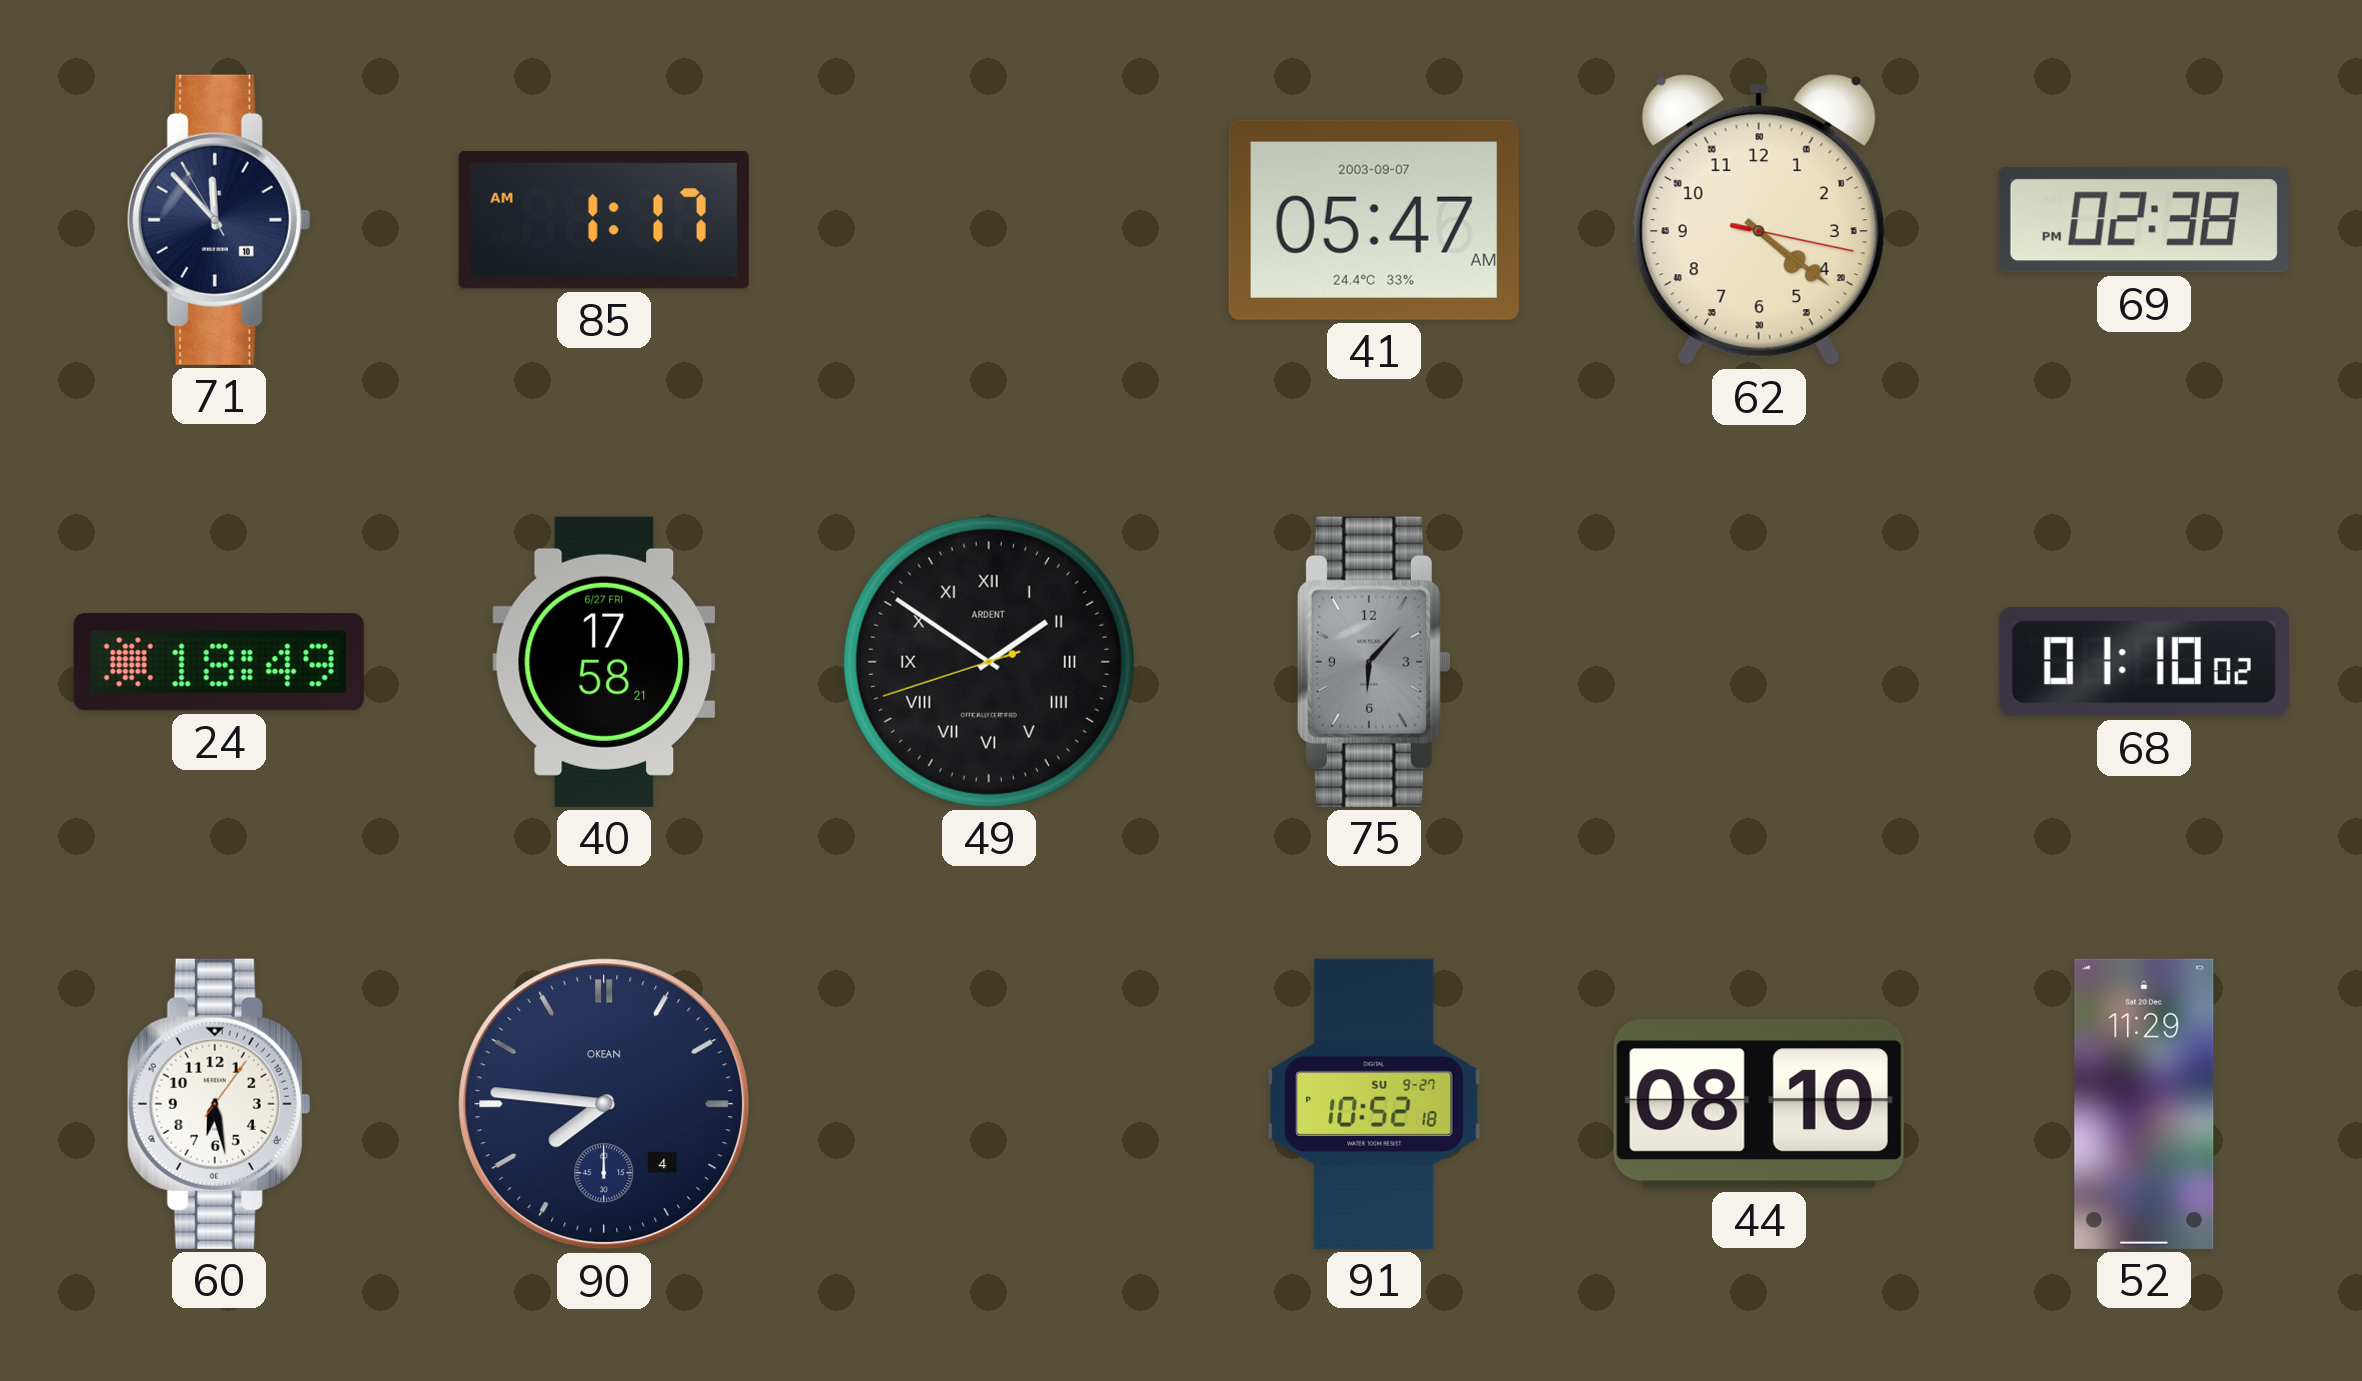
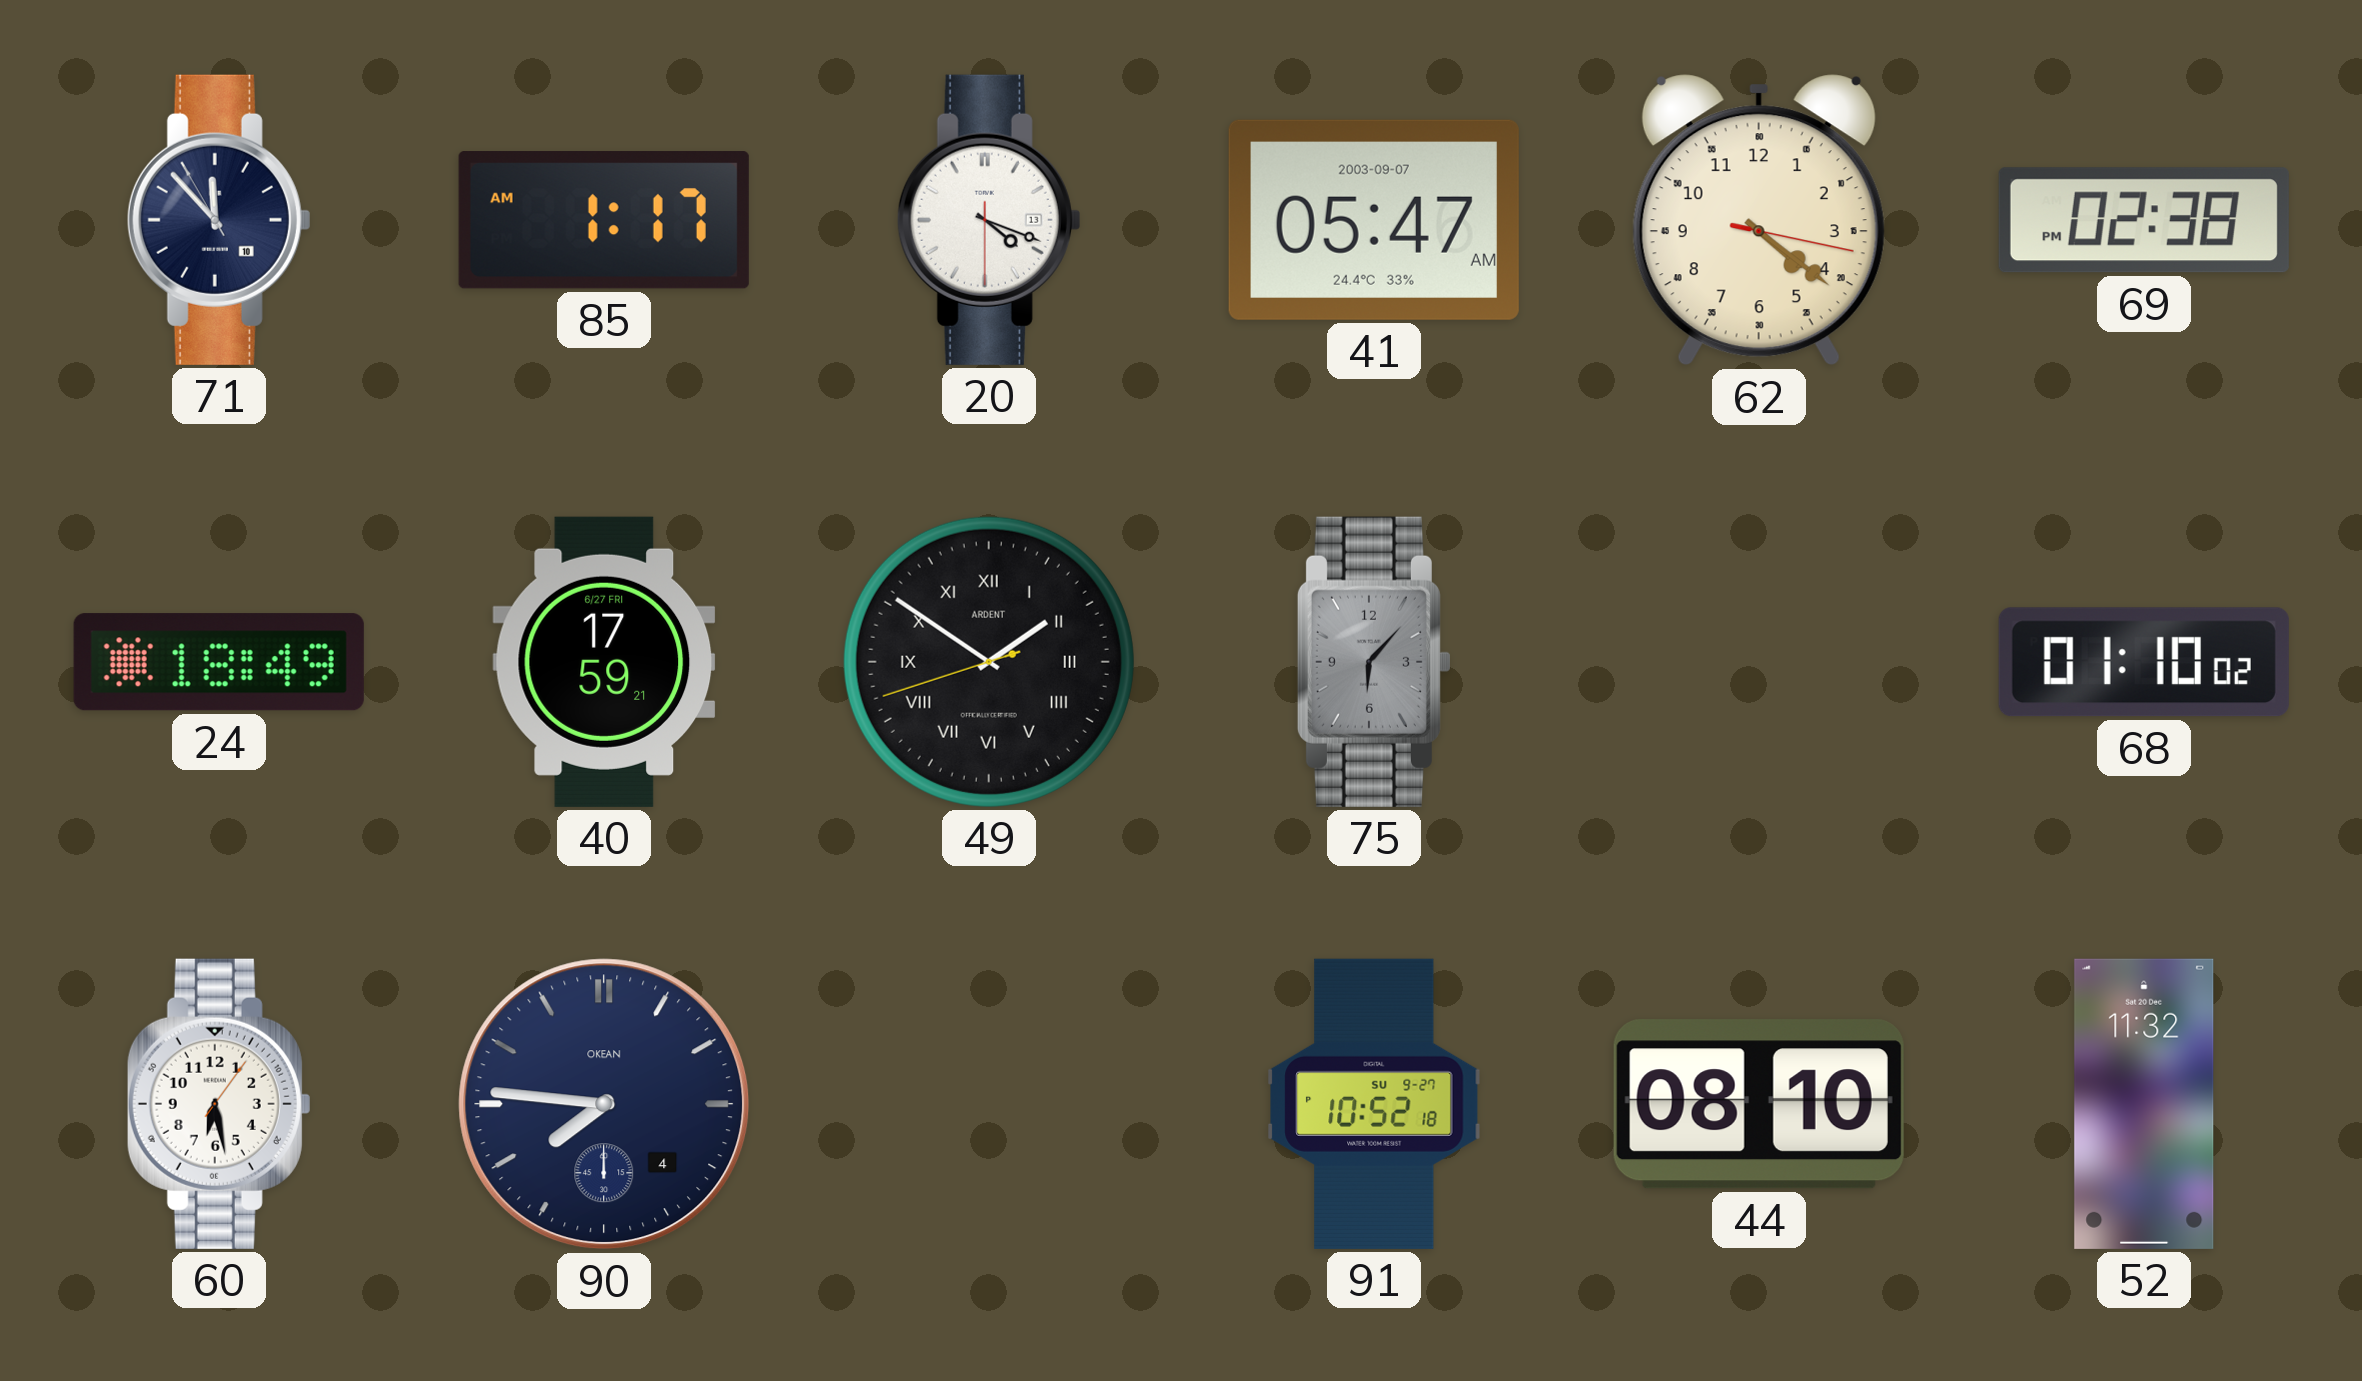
20: none -> 4:18
40: 17:58 -> 17:59
52: 11:29 -> 11:32
